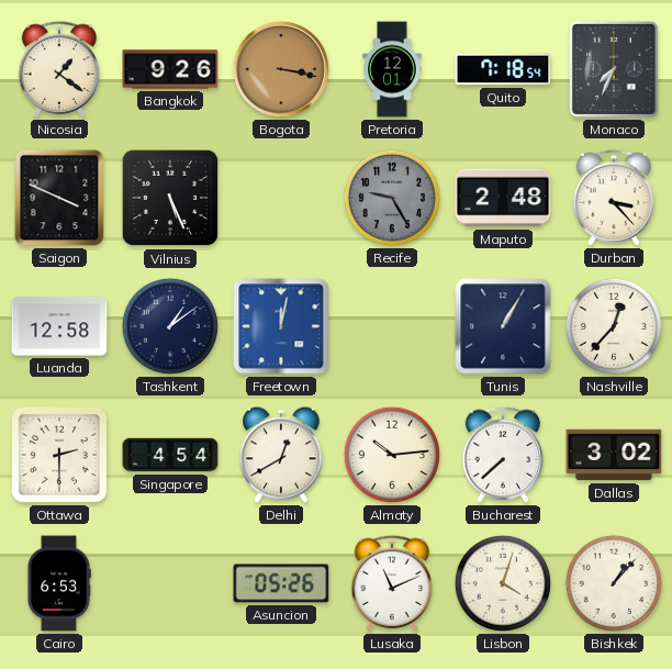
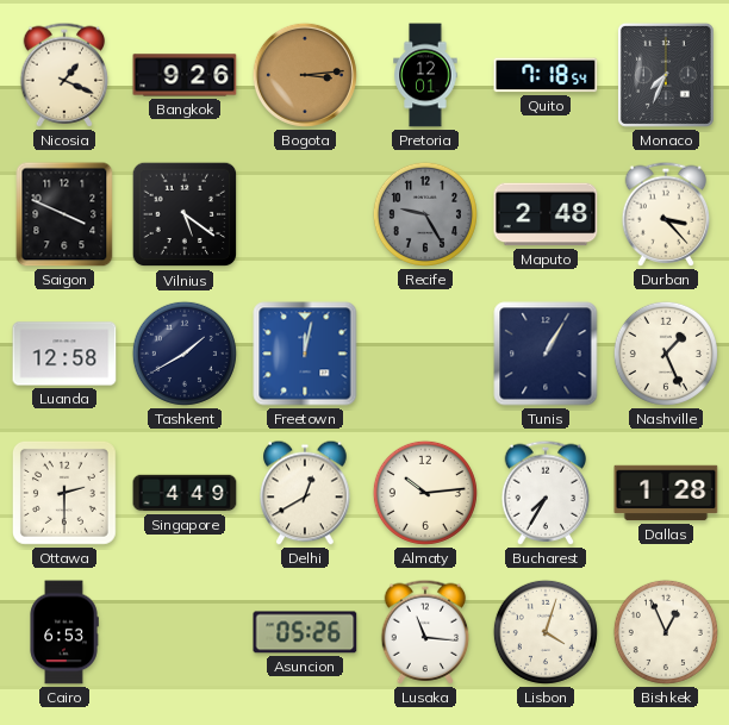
Nicosia: 1:21 -> 1:19
Bogota: 3:17 -> 3:14
Vilnius: 5:26 -> 5:21
Tashkent: 1:09 -> 1:40
Nashville: 12:37 -> 1:26
Singapore: 4:54 -> 4:49
Bucharest: 7:38 -> 7:35
Dallas: 3:02 -> 1:28
Lusaka: 11:11 -> 11:16
Bishkek: 1:07 -> 12:56
